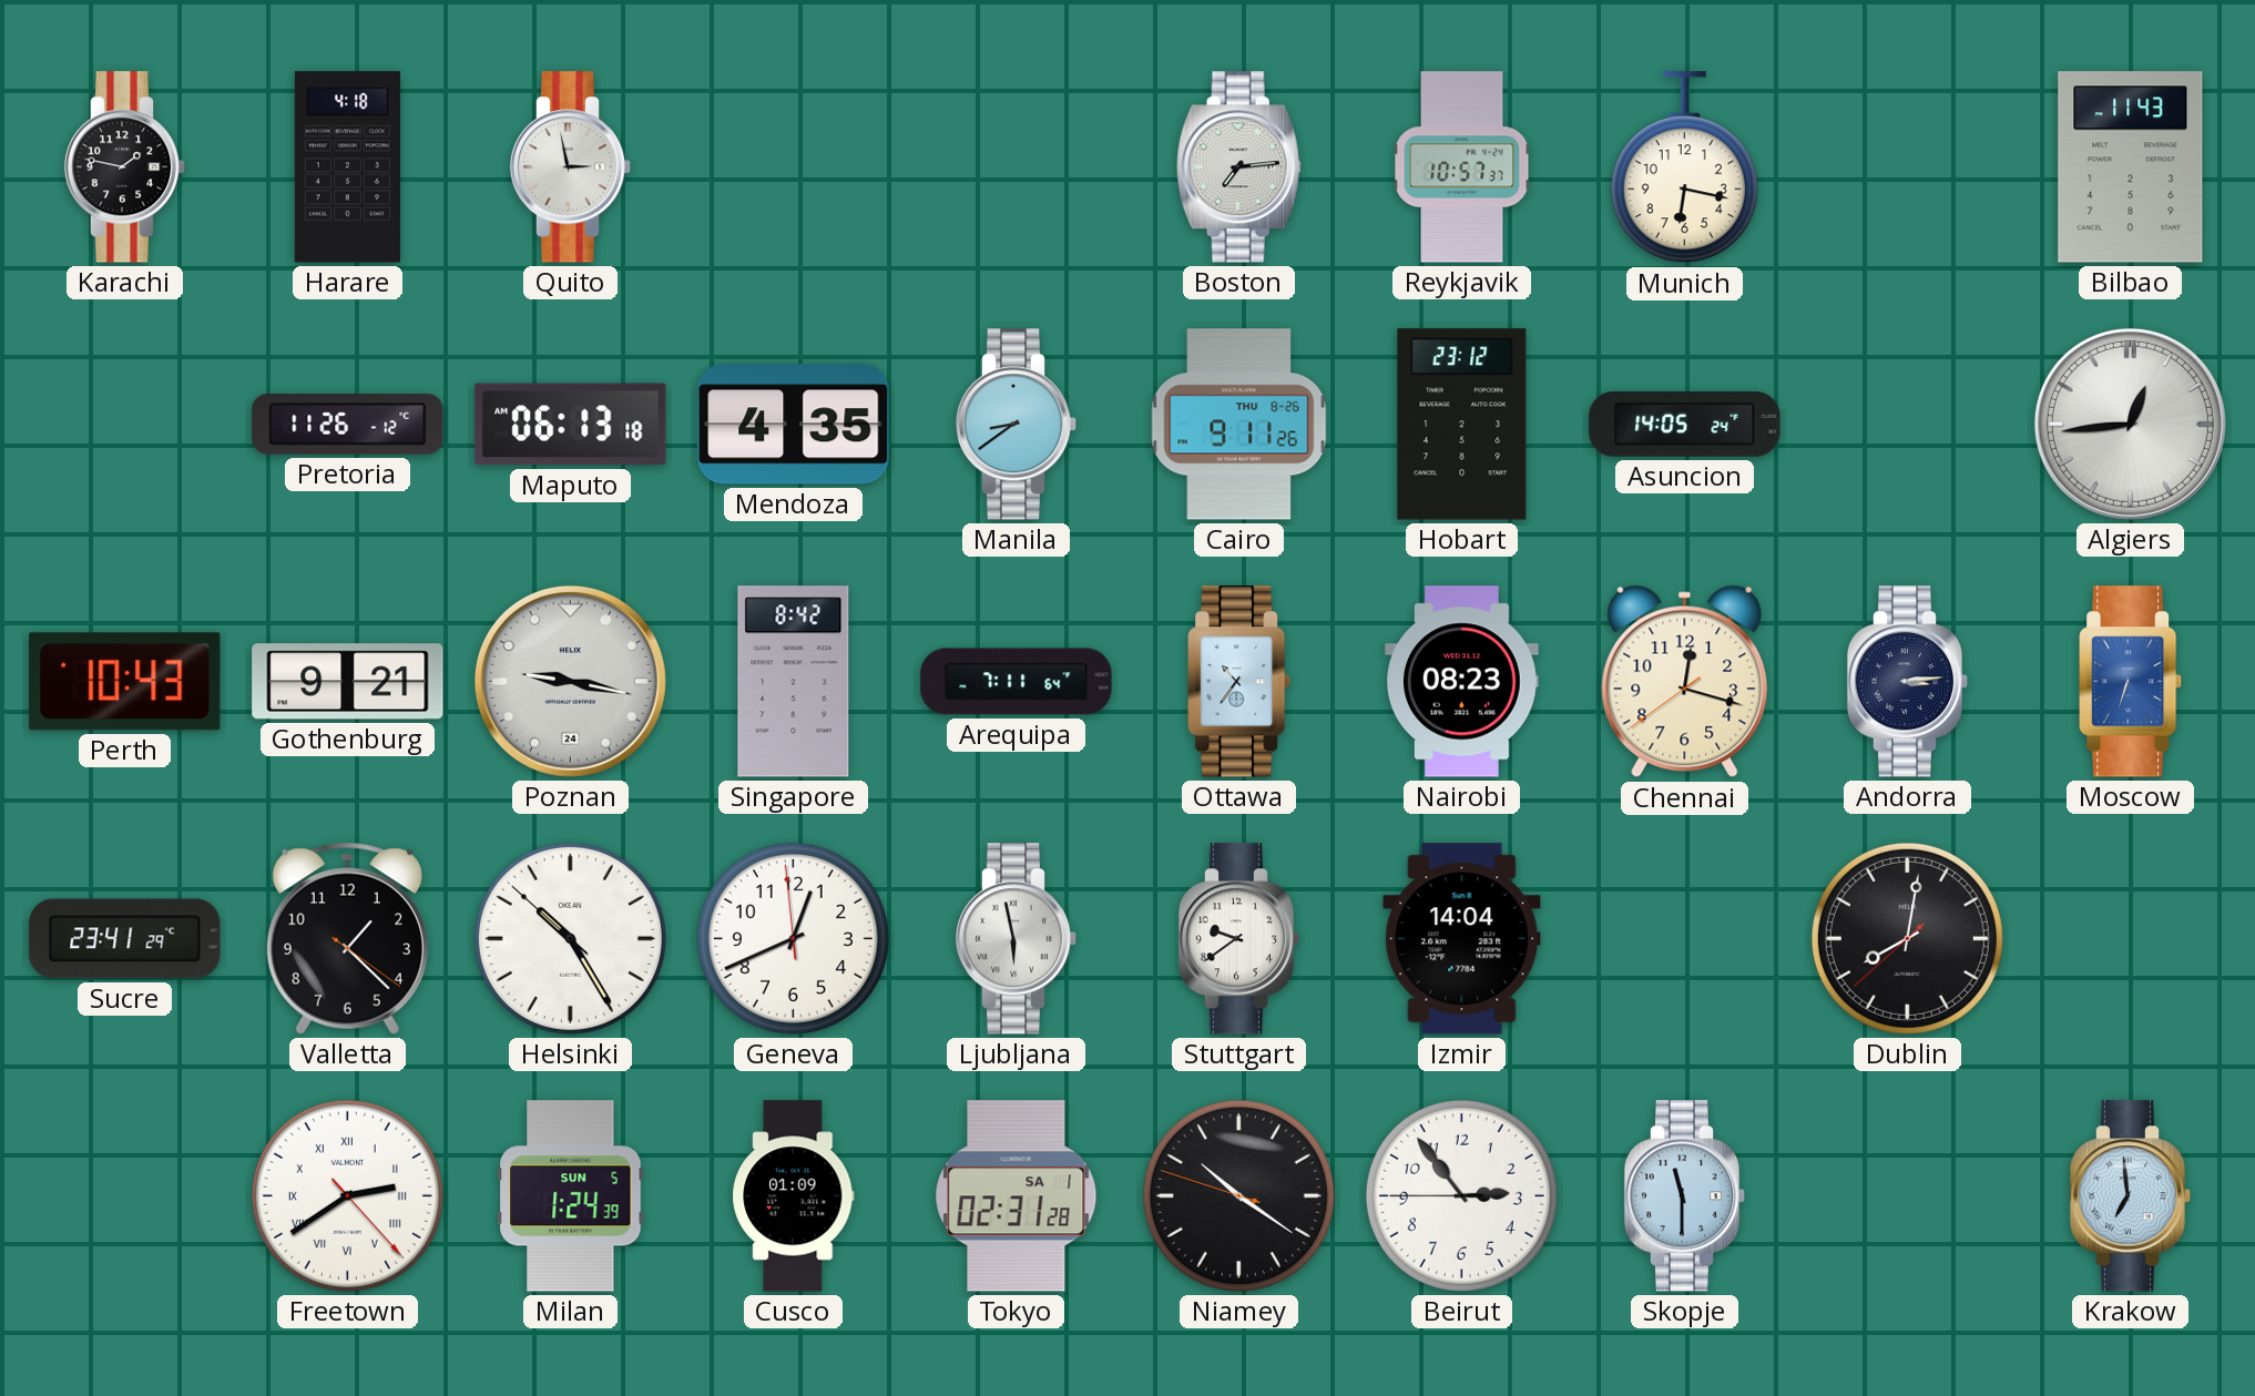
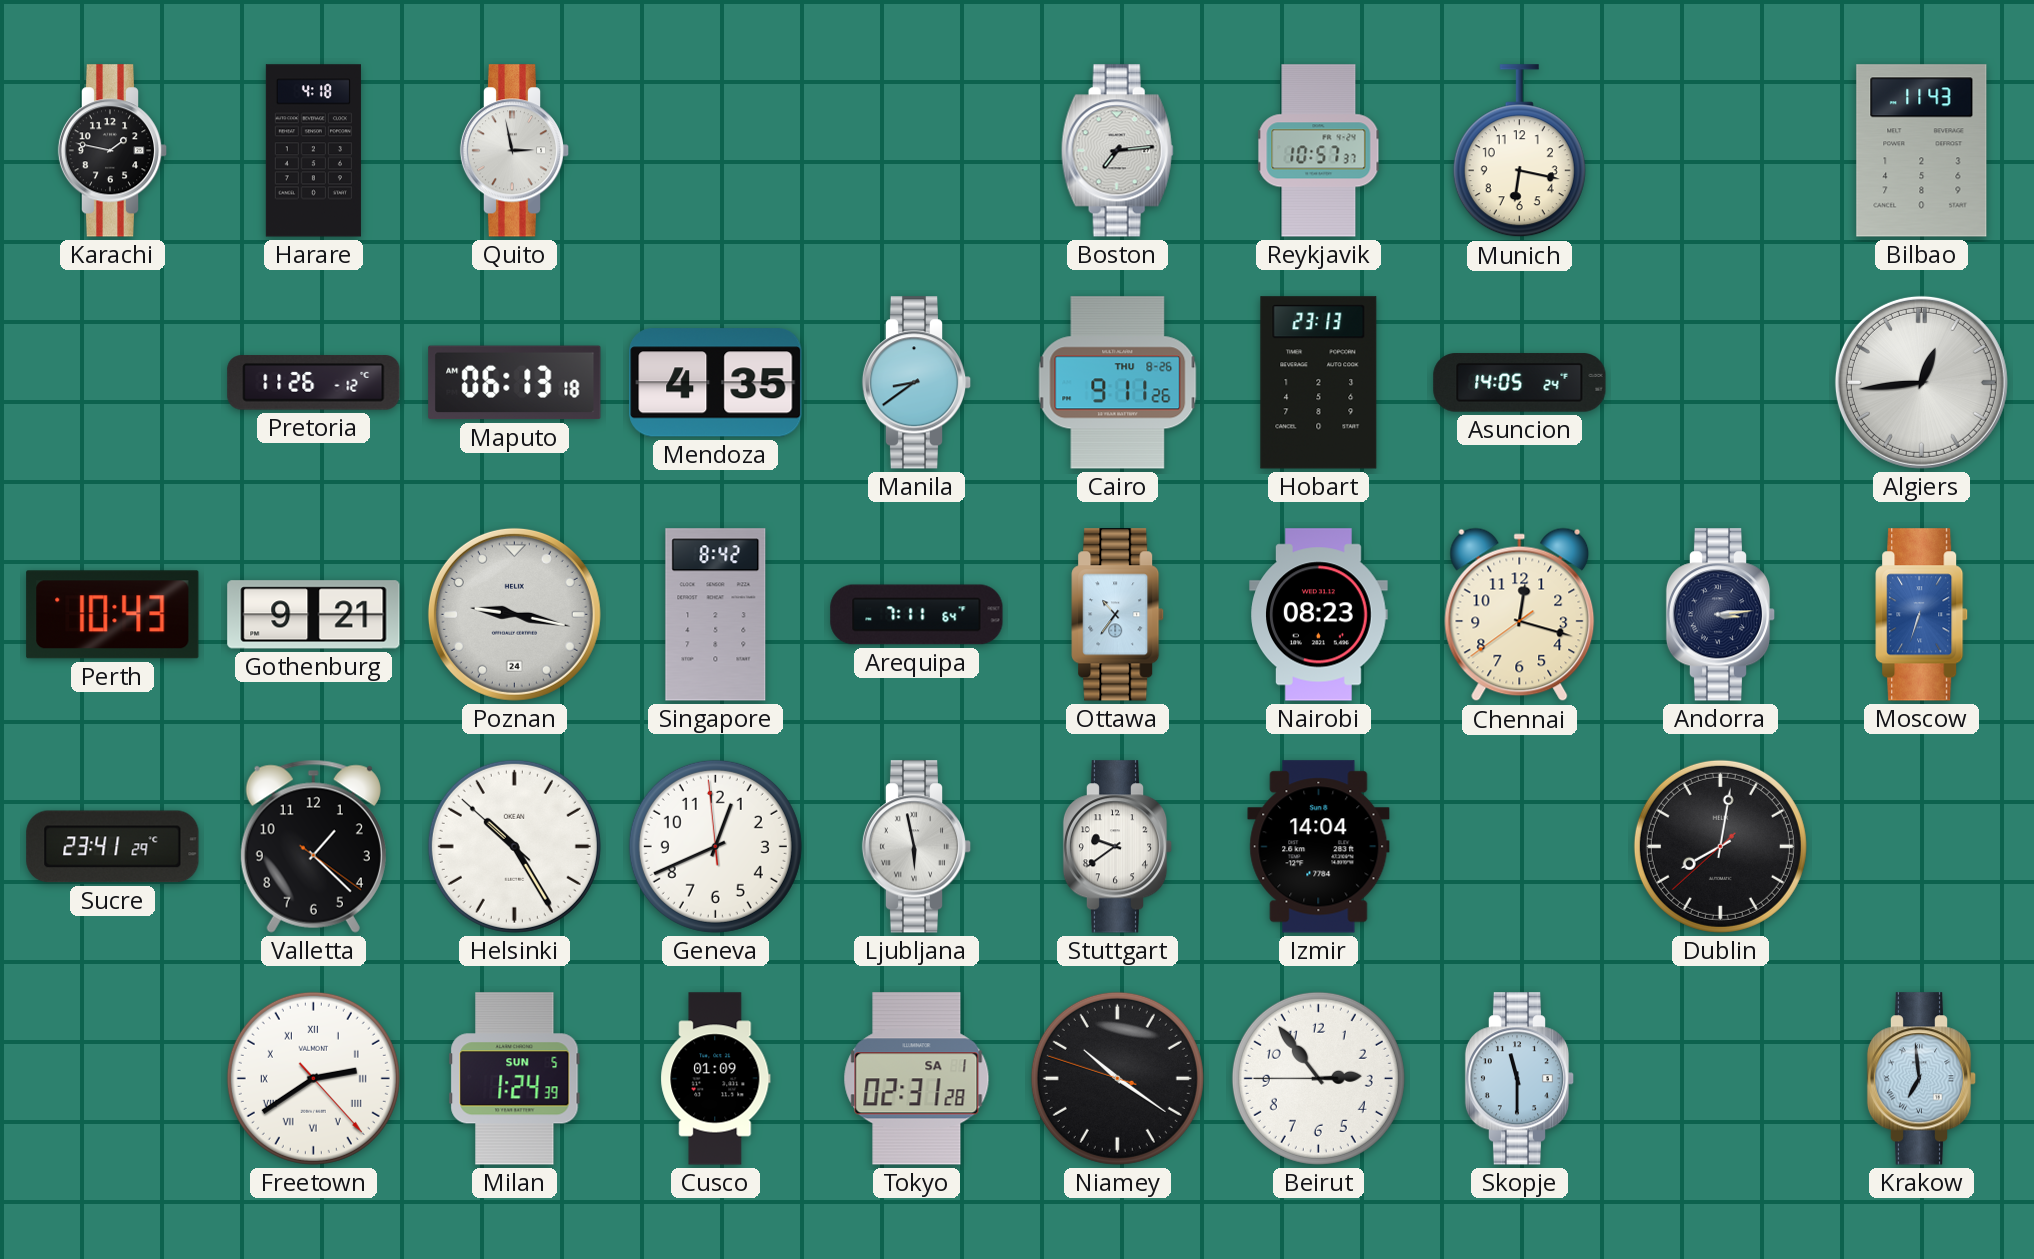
Hobart: 23:12 -> 23:13
